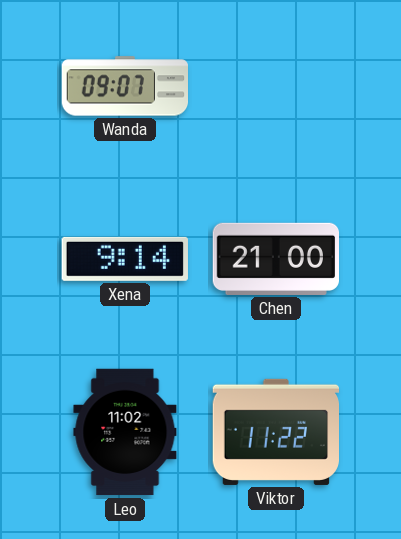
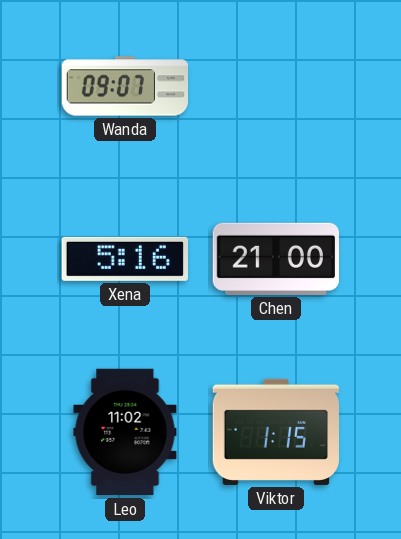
Xena: 9:14 -> 5:16
Viktor: 11:22 -> 1:15
